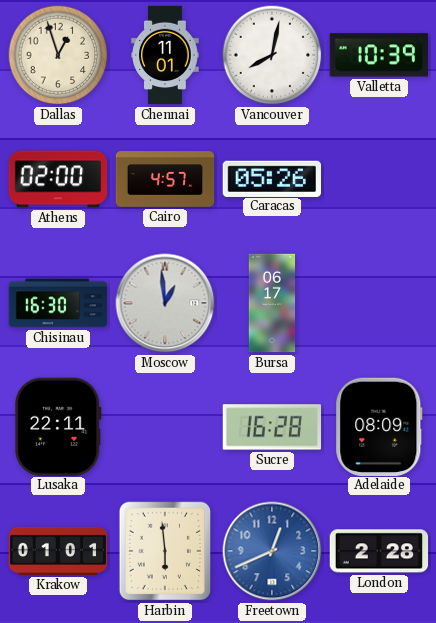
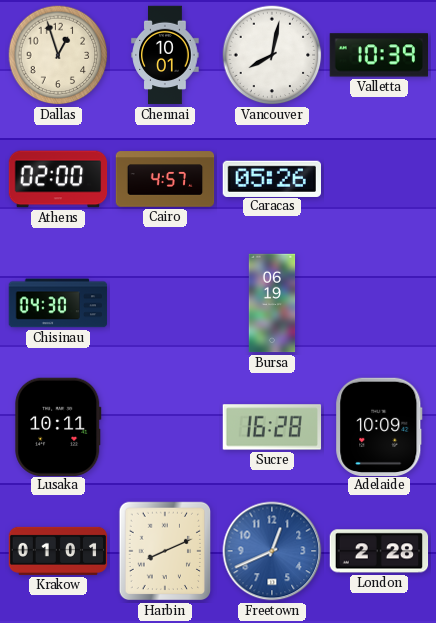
Chennai: 11:01 -> 10:01
Chisinau: 16:30 -> 04:30
Moscow: 12:59 -> none
Bursa: 06:17 -> 06:19
Lusaka: 22:11 -> 10:11
Adelaide: 08:09 -> 10:09
Harbin: 5:59 -> 8:11
